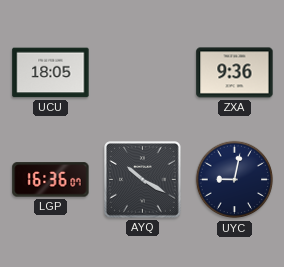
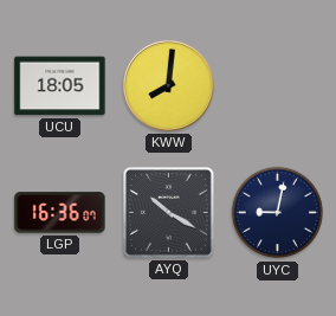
KWW: none -> 8:01
ZXA: 9:36 -> none
